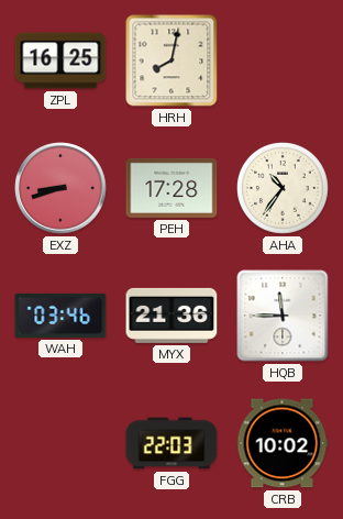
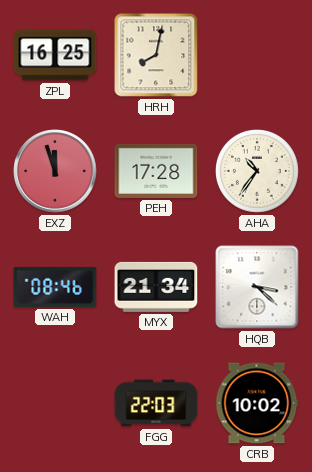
EXZ: 8:42 -> 11:57
WAH: 03:46 -> 08:46
MYX: 21:36 -> 21:34
HQB: 11:45 -> 3:22
